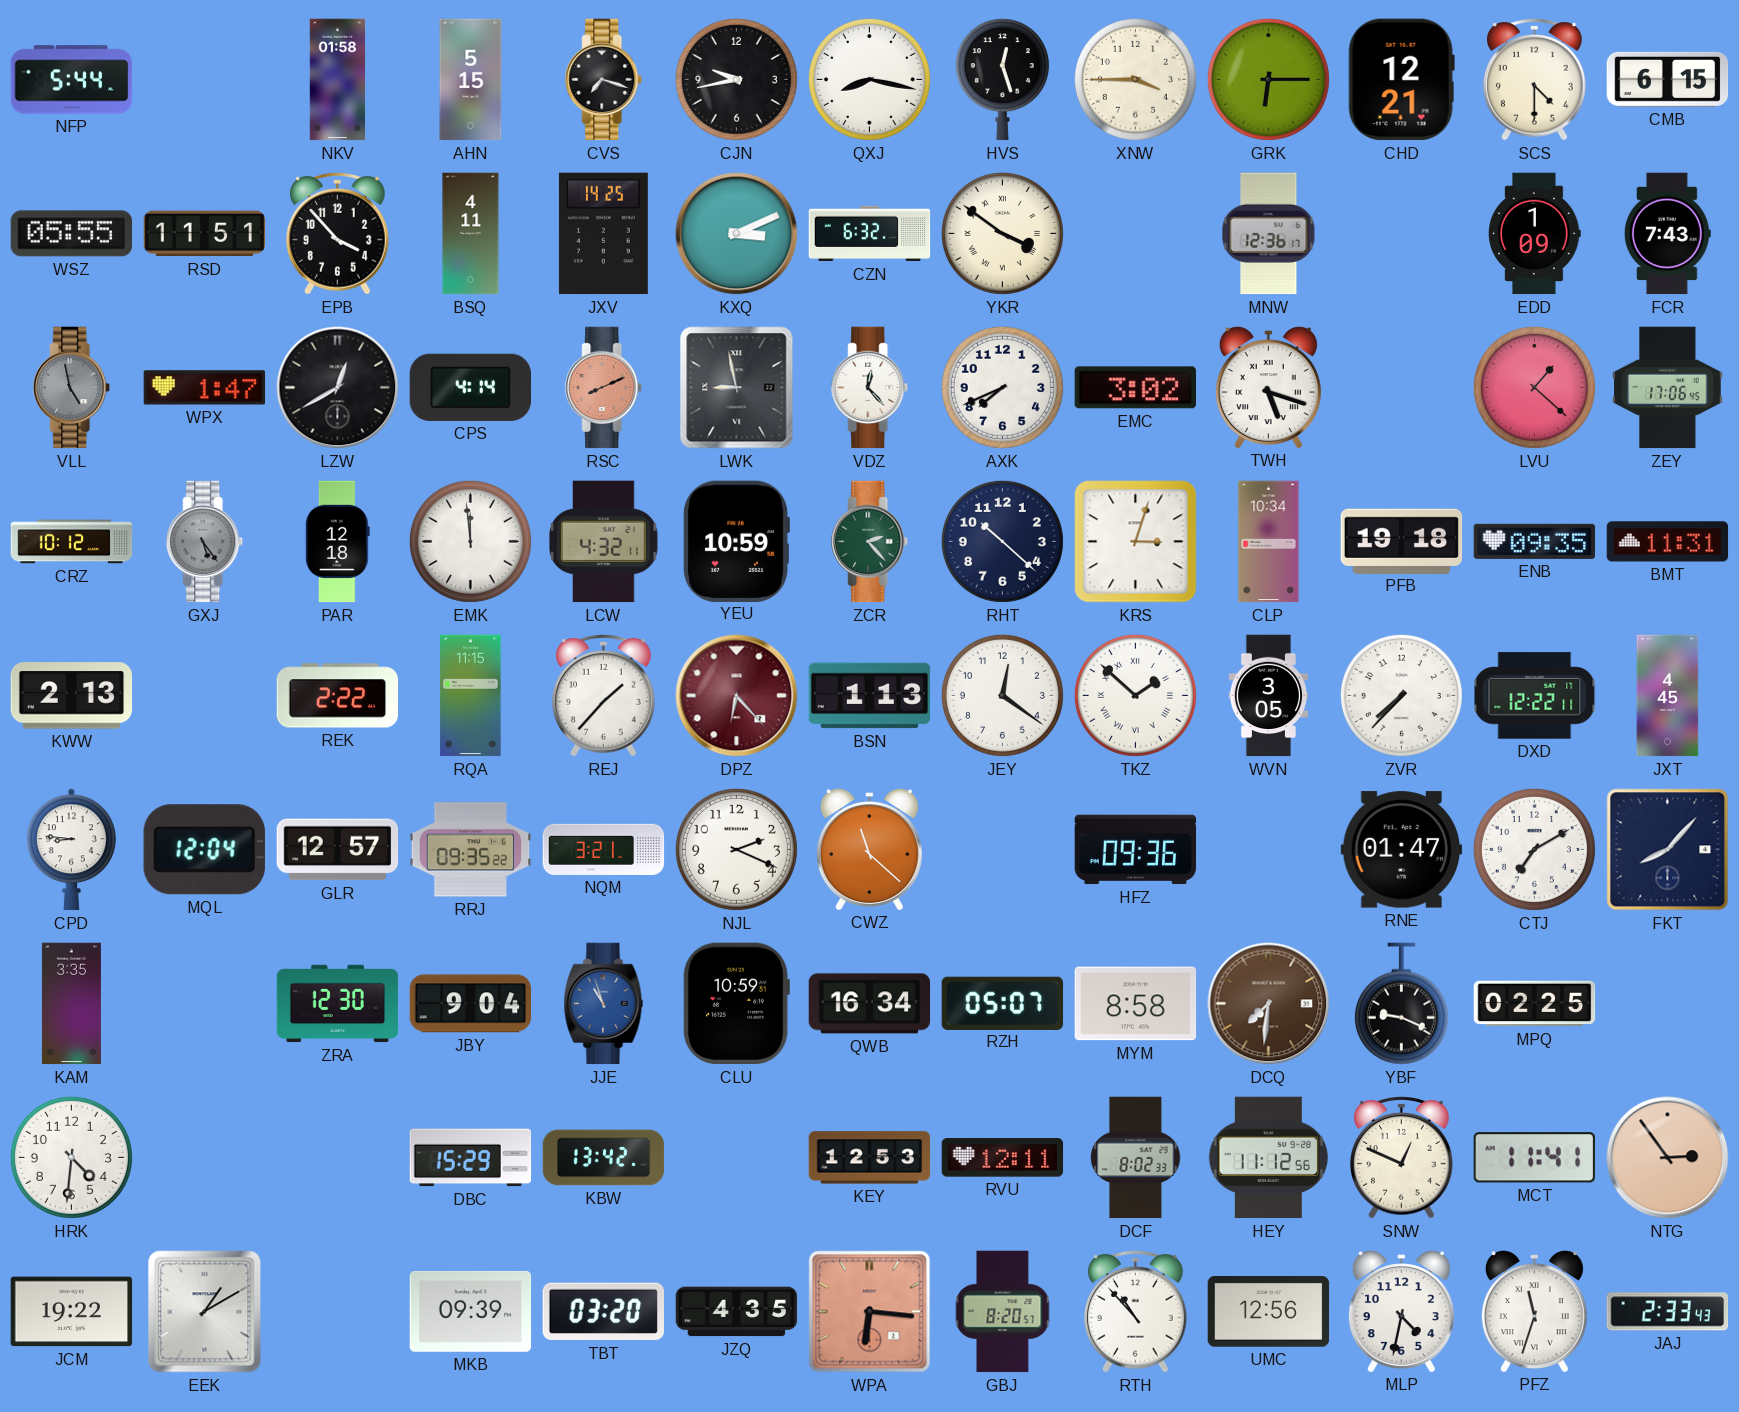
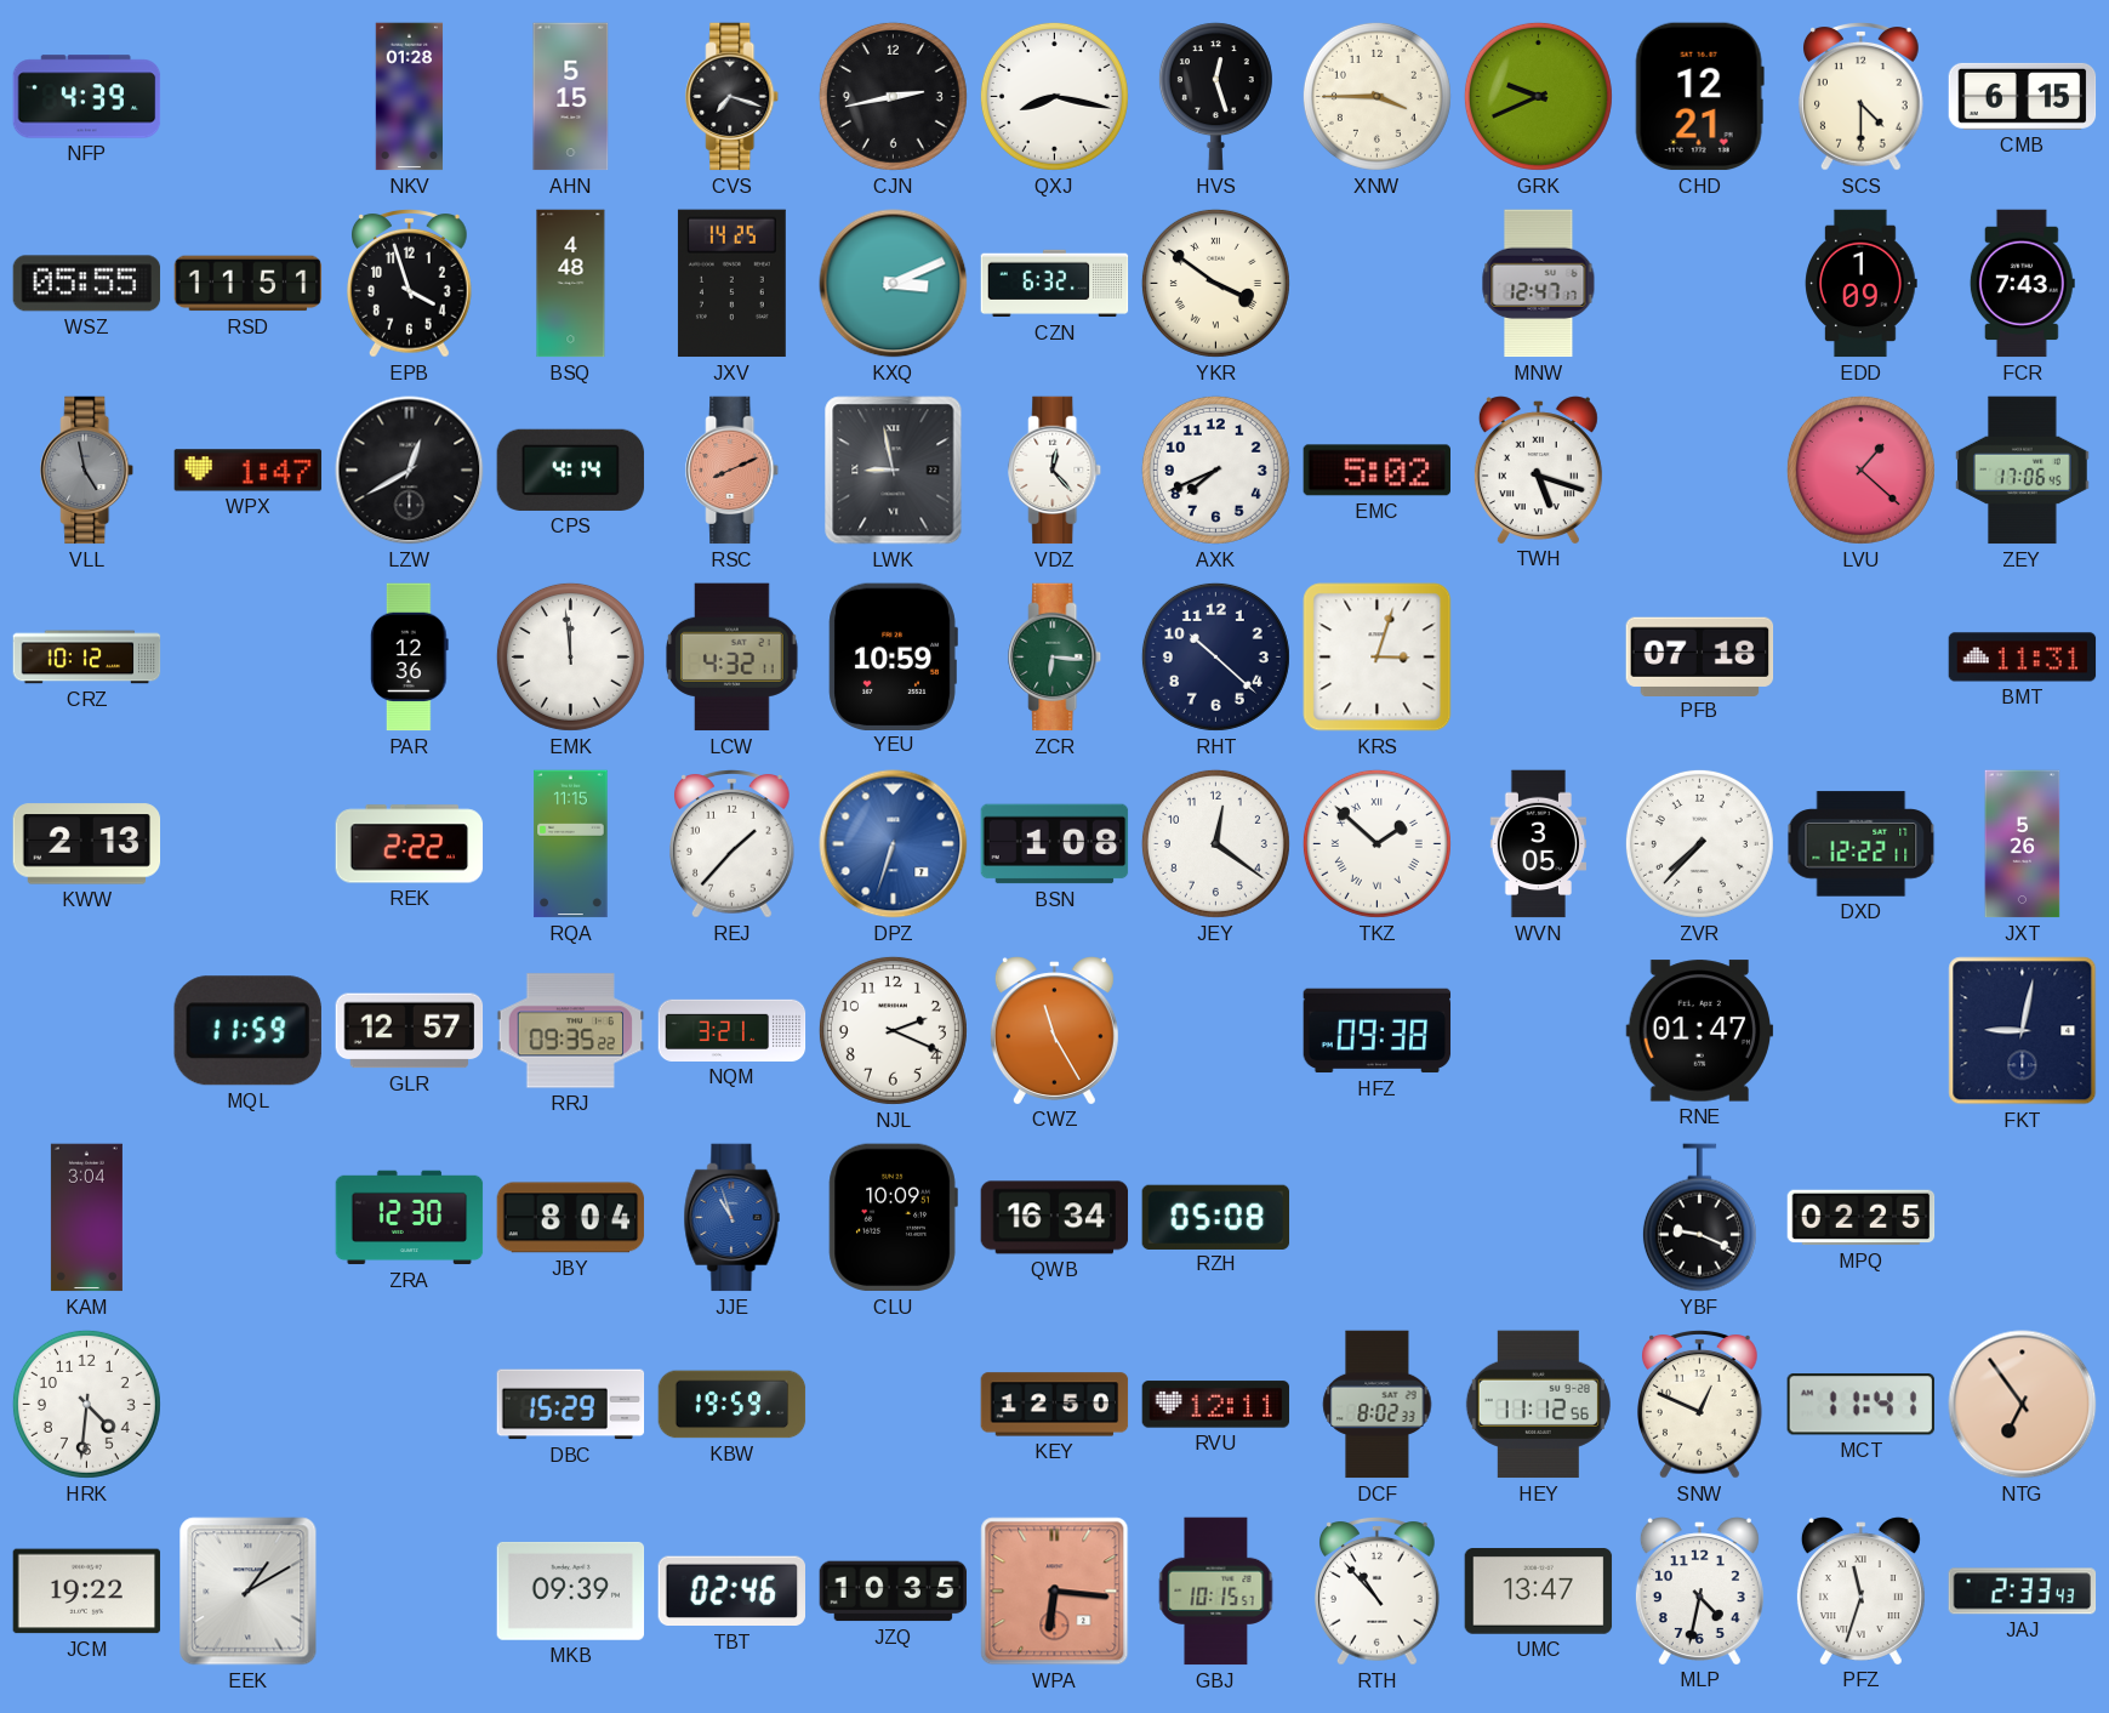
NFP: 5:44 -> 4:39
NKV: 01:58 -> 01:28
CJN: 9:43 -> 2:43
GRK: 6:15 -> 9:41
EPB: 3:53 -> 3:57
BSQ: 4:11 -> 4:48
MNW: 12:36 -> 12:47
EMC: 3:02 -> 5:02
GXJ: 5:24 -> none
PAR: 12:18 -> 12:36
ZCR: 2:23 -> 6:16
CLP: 10:34 -> none
PFB: 19:18 -> 07:18
ENB: 09:35 -> none
DPZ: 6:23 -> 6:33
DPZ dial: burgundy -> blue
BSN: 1:13 -> 1:08
JXT: 4:45 -> 5:26
CPD: 8:46 -> none
MQL: 12:04 -> 11:59
CWZ: 11:22 -> 11:25
HFZ: 09:36 -> 09:38
CTJ: 7:10 -> none
FKT: 8:07 -> 9:02
KAM: 3:35 -> 3:04
JBY: 9:04 -> 8:04
CLU: 10:59 -> 10:09
RZH: 05:07 -> 05:08
MYM: 8:58 -> none
DCQ: 7:31 -> none
KBW: 13:42 -> 19:59
KEY: 12:53 -> 12:50
NTG: 2:54 -> 6:54
TBT: 03:20 -> 02:46
JZQ: 4:35 -> 10:35
GBJ: 8:20 -> 10:15
UMC: 12:56 -> 13:47
